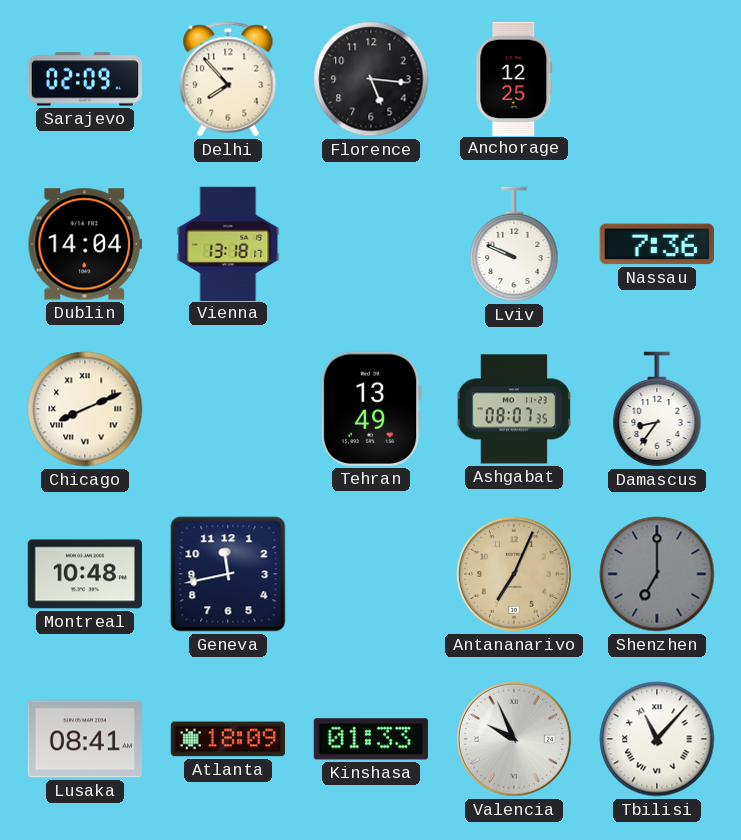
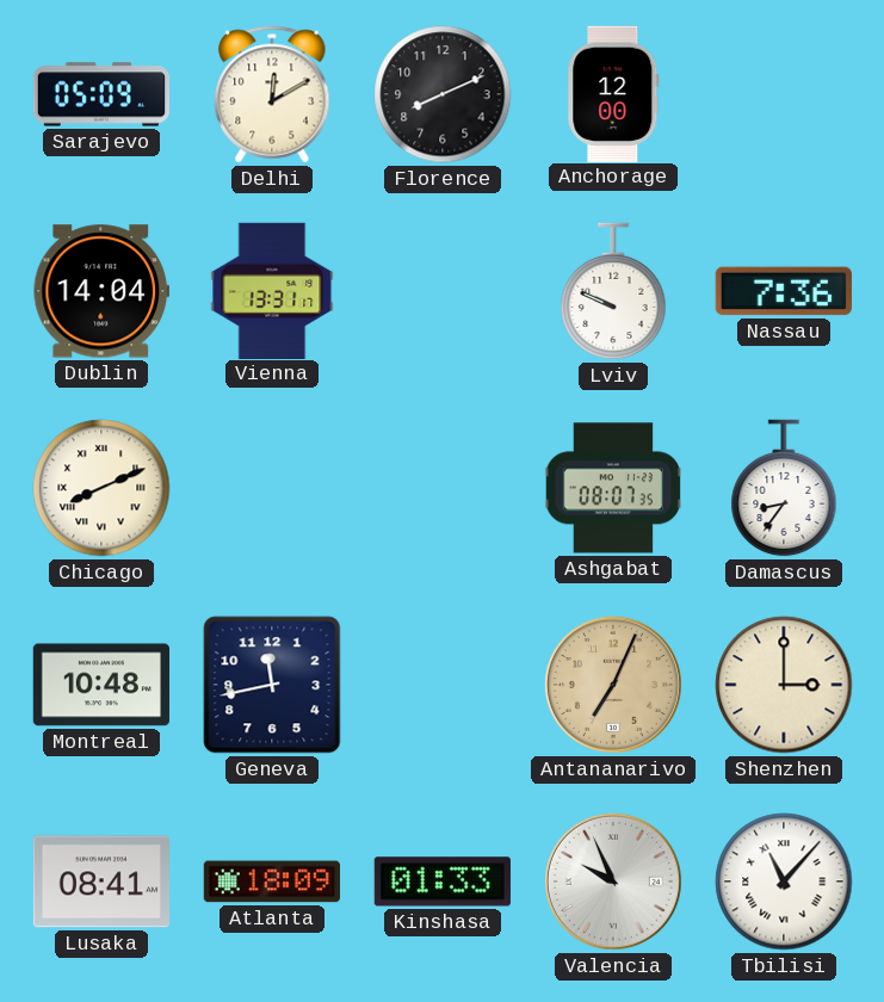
Sarajevo: 02:09 -> 05:09
Delhi: 7:53 -> 12:10
Florence: 5:16 -> 8:11
Anchorage: 12:25 -> 12:00
Vienna: 13:18 -> 13:31
Tehran: 13:49 -> none
Shenzhen: 7:00 -> 3:00
Shenzhen dial: grey -> cream
